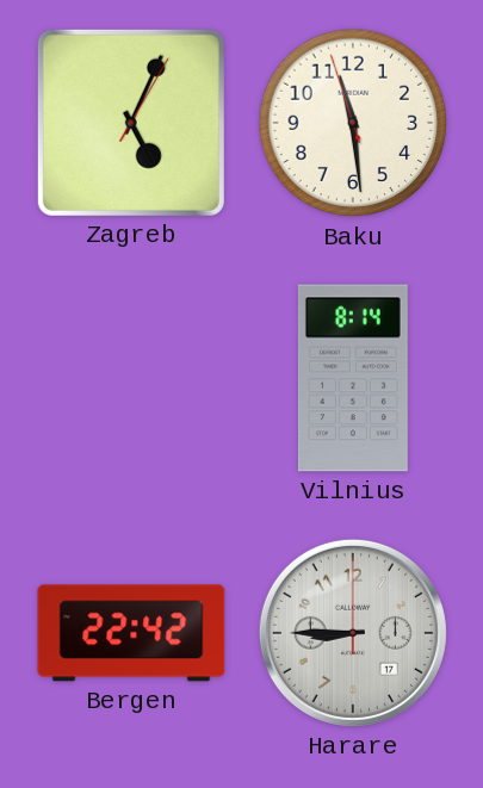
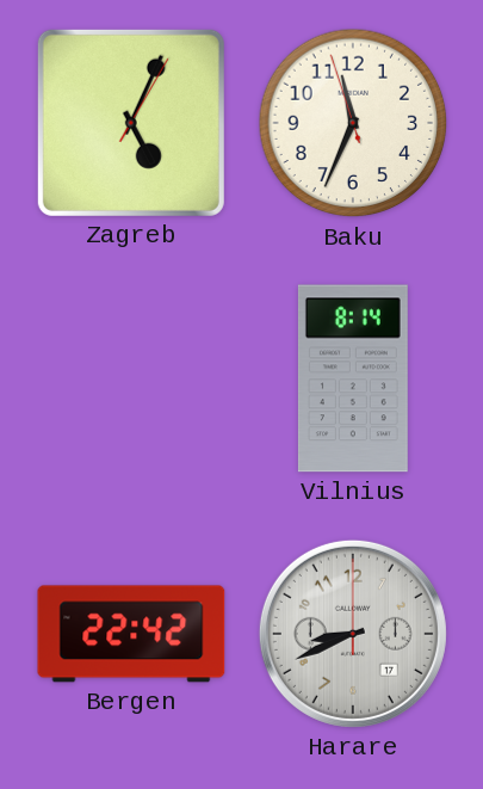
Baku: 11:28 -> 11:33
Harare: 8:45 -> 8:41
